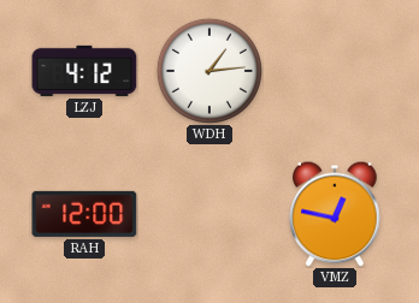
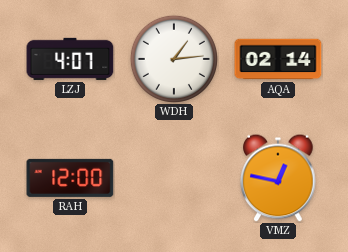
LZJ: 4:12 -> 4:07
AQA: none -> 02:14
